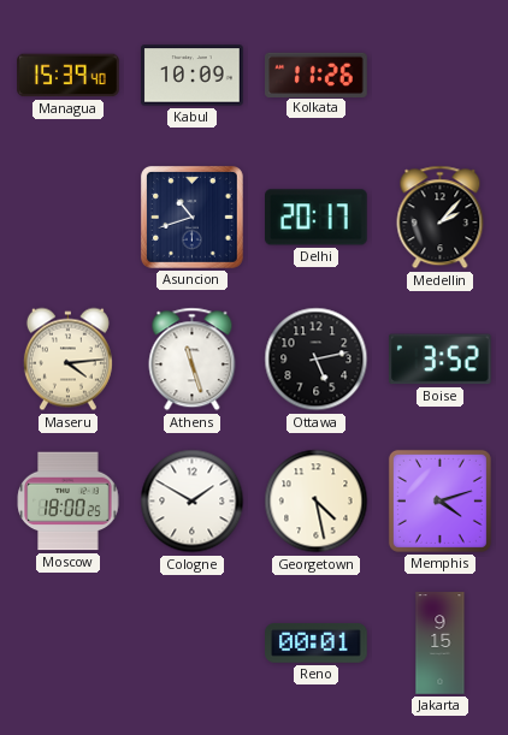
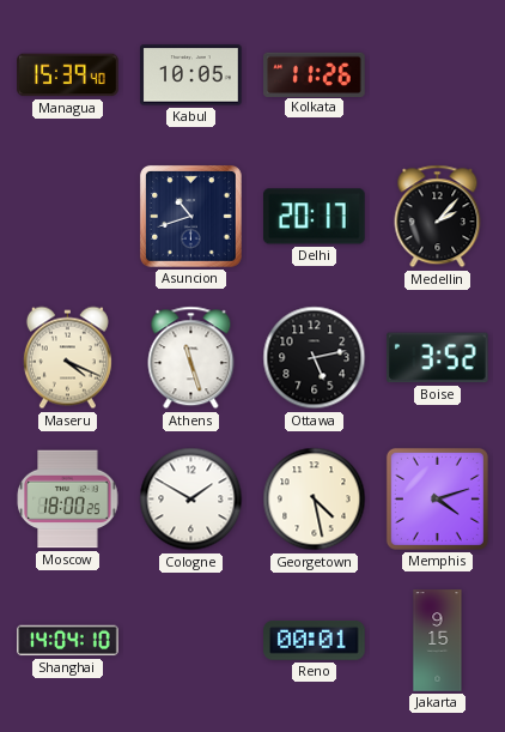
Kabul: 10:09 -> 10:05
Maseru: 4:14 -> 4:19
Shanghai: none -> 14:04
